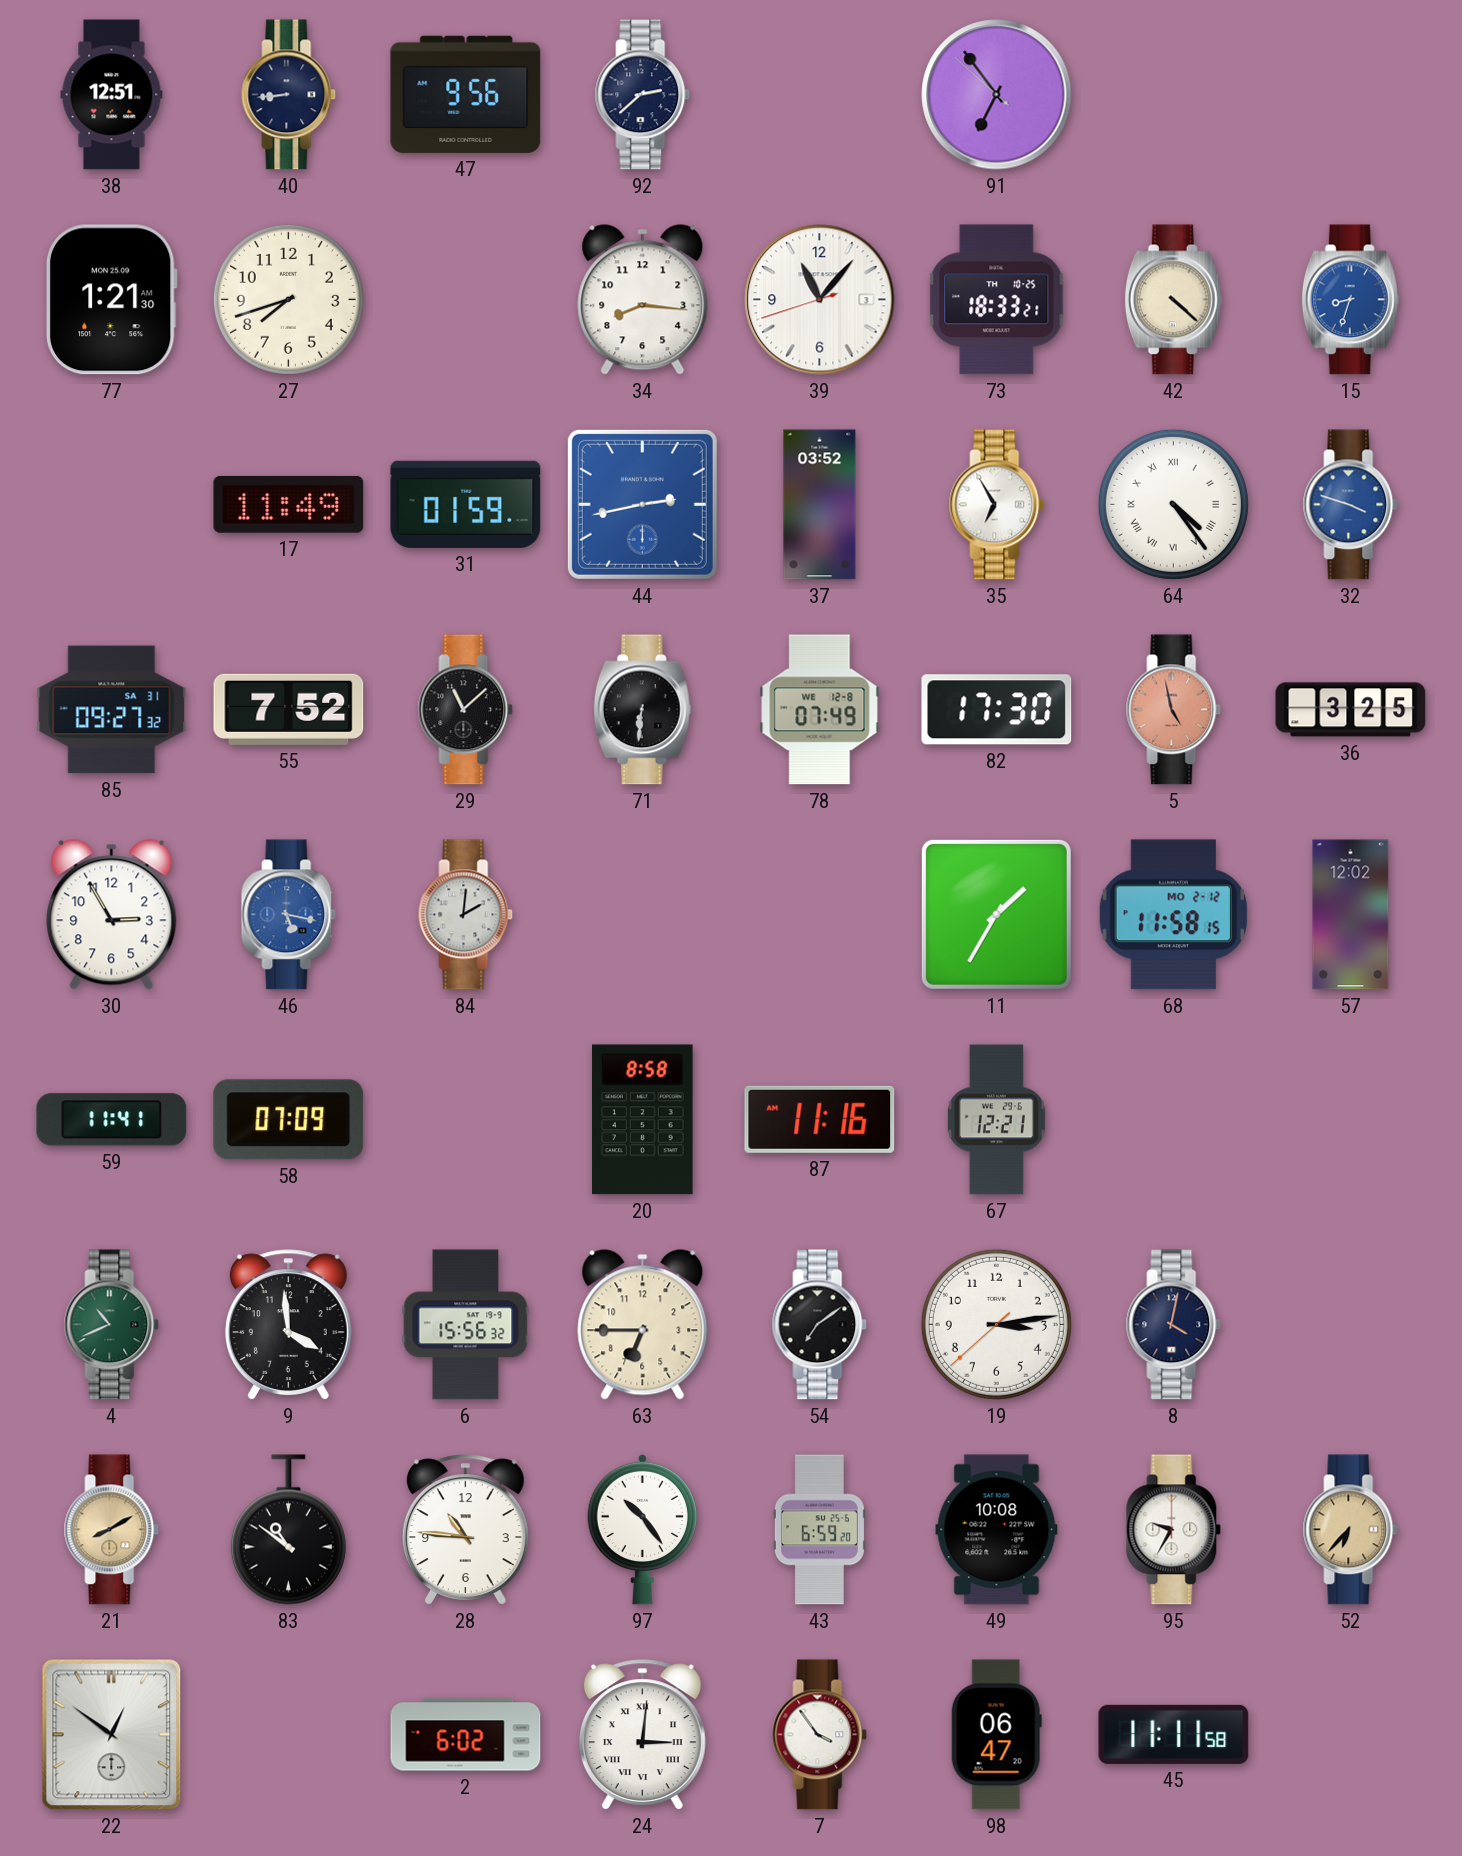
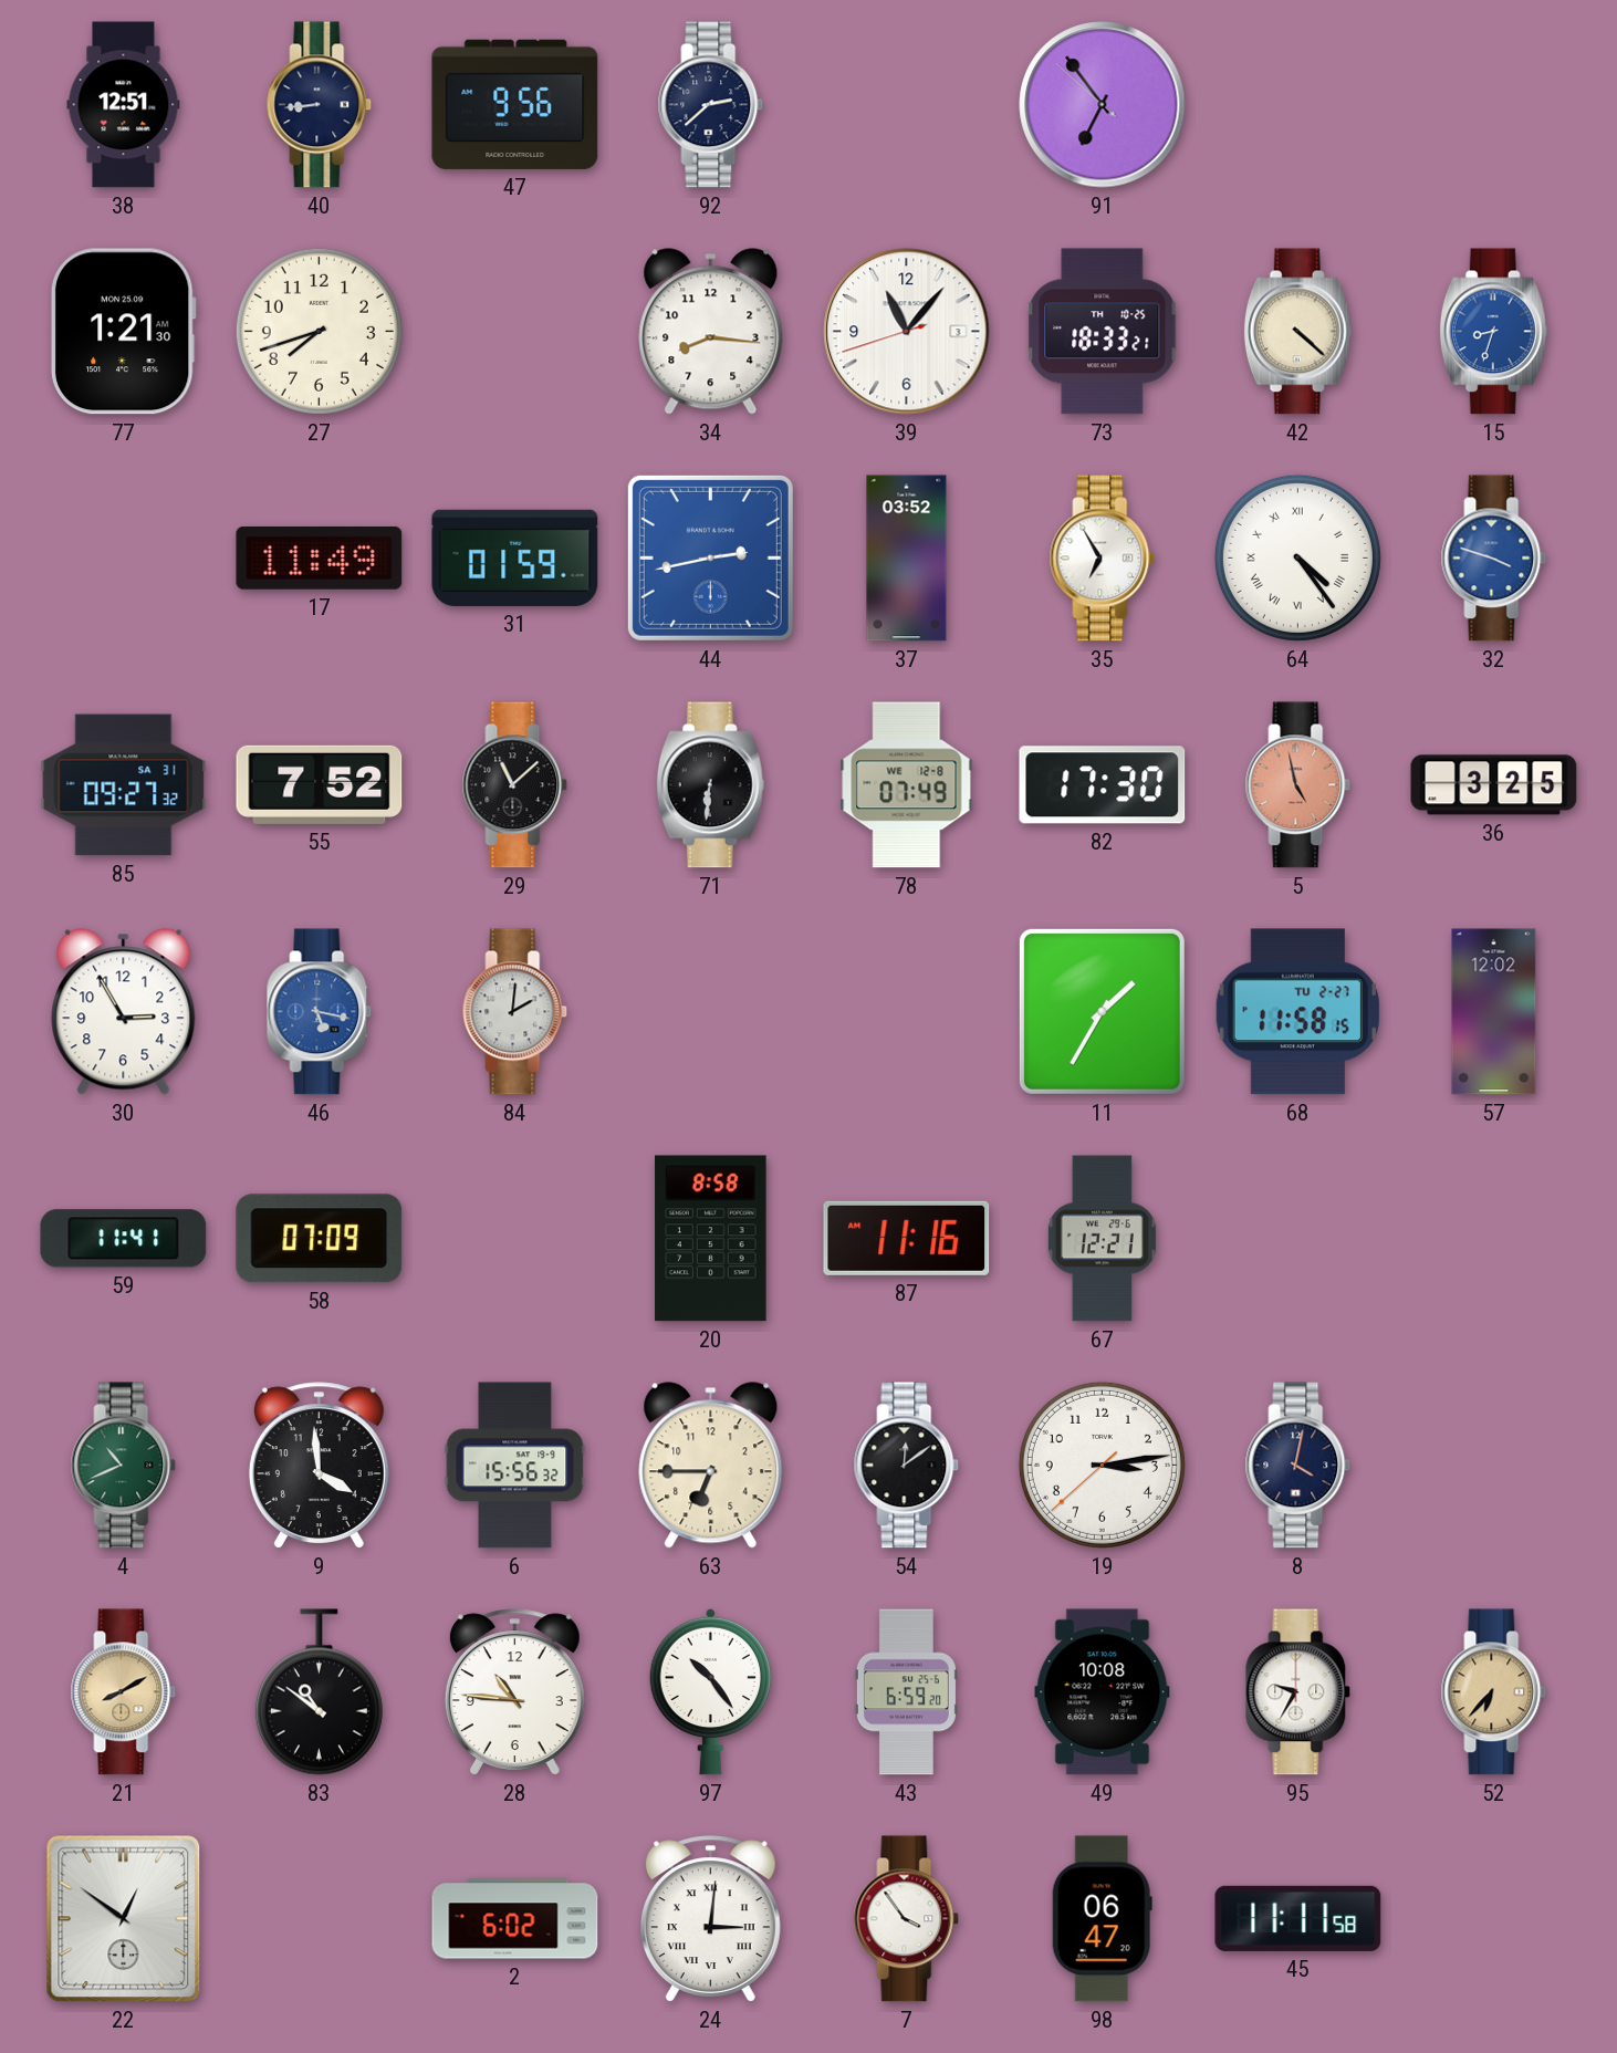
68 date: MO 2-12 -> TU 2-27
54: 7:09 -> 12:09
